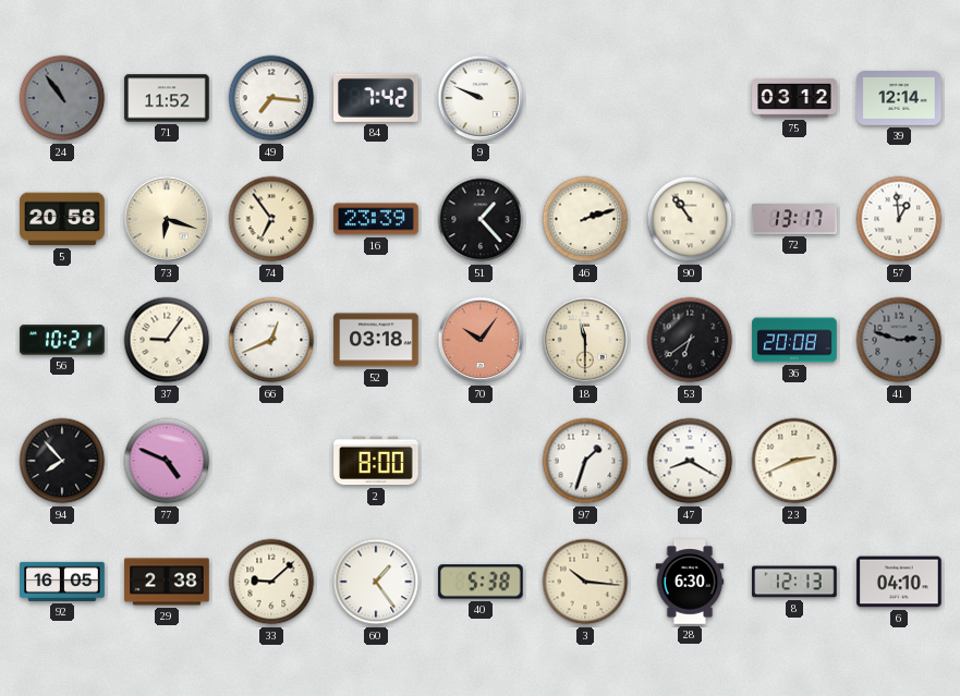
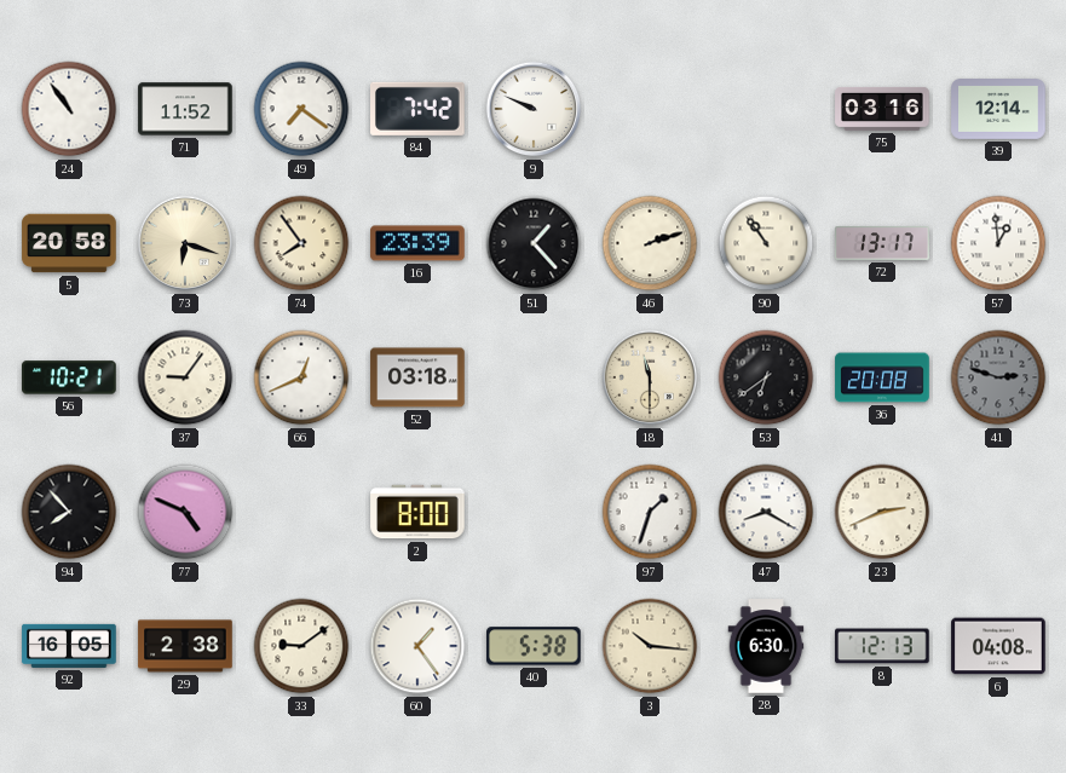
24 dial: grey -> white
49: 7:16 -> 7:21
75: 03:12 -> 03:16
74: 6:54 -> 7:54
70: 10:06 -> none
33: 9:08 -> 9:09
6: 04:10 -> 04:08
